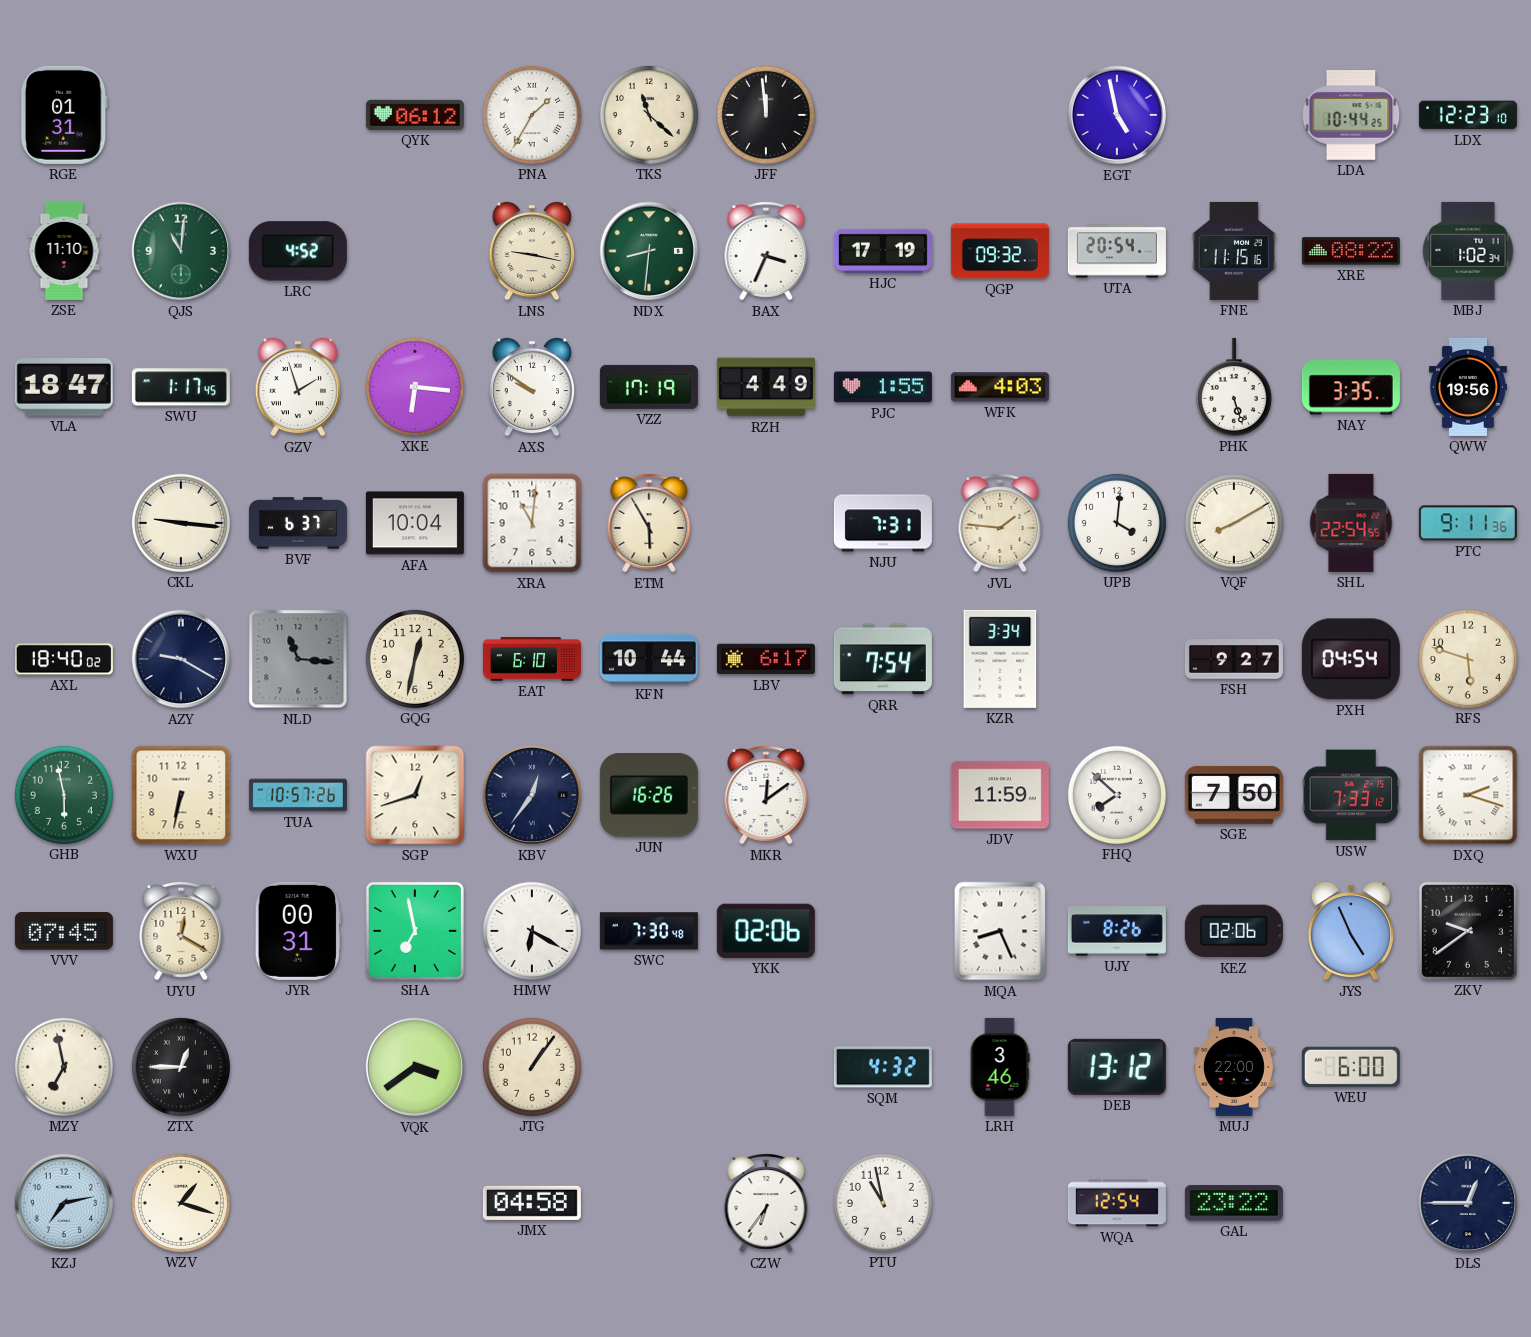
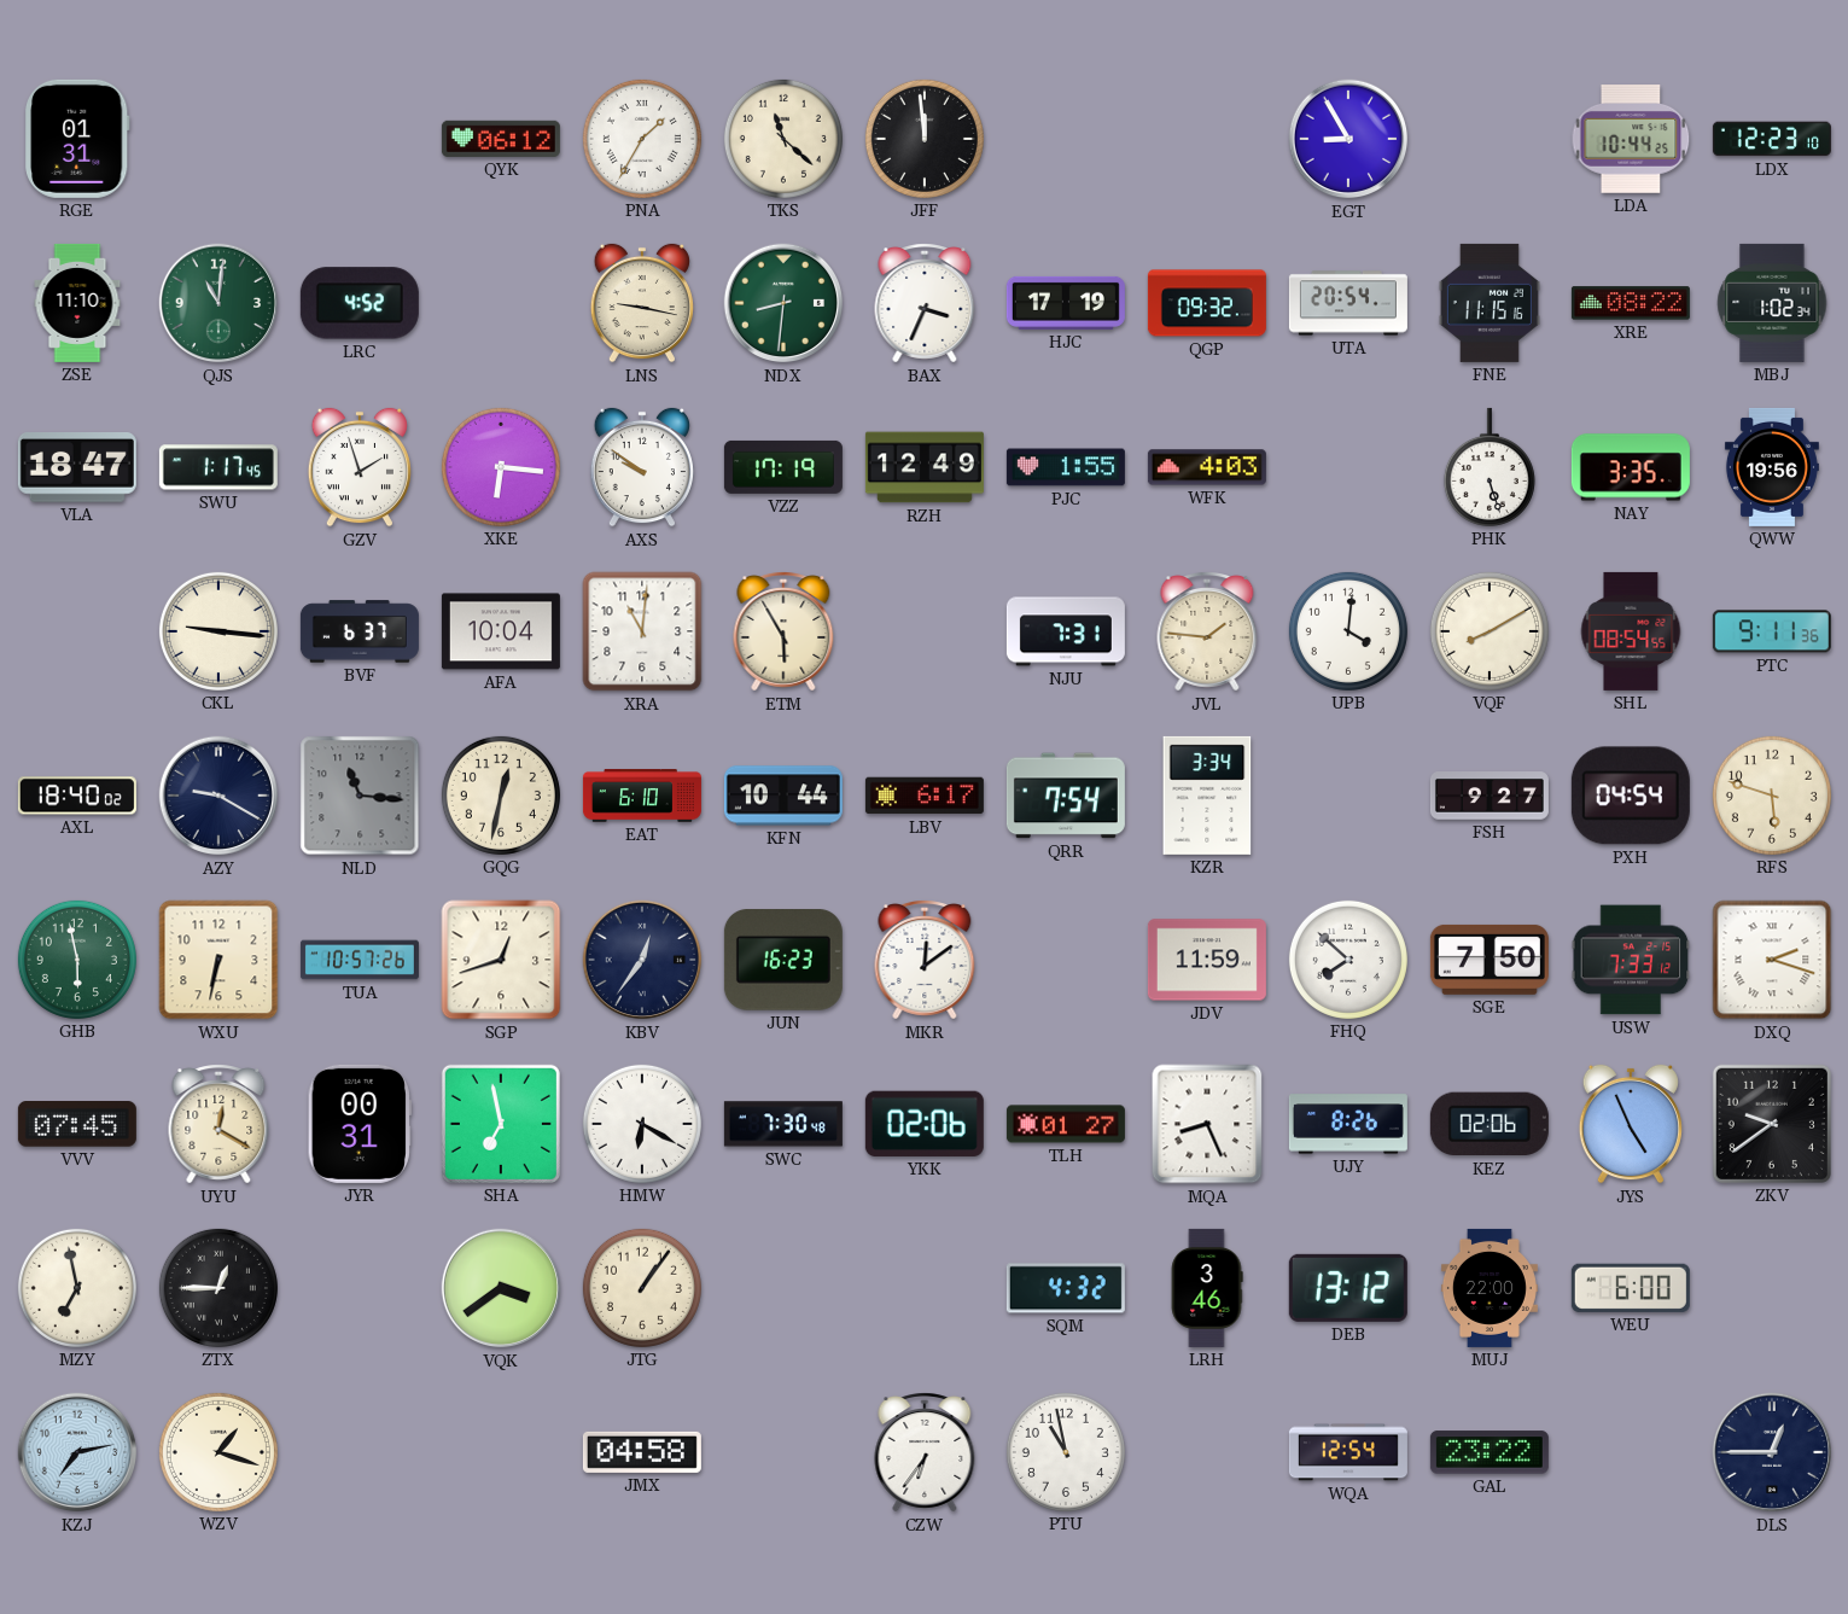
EGT: 4:58 -> 8:55
RZH: 4:49 -> 12:49
SHL: 22:54 -> 08:54
JUN: 16:26 -> 16:23
TLH: none -> 01:27
